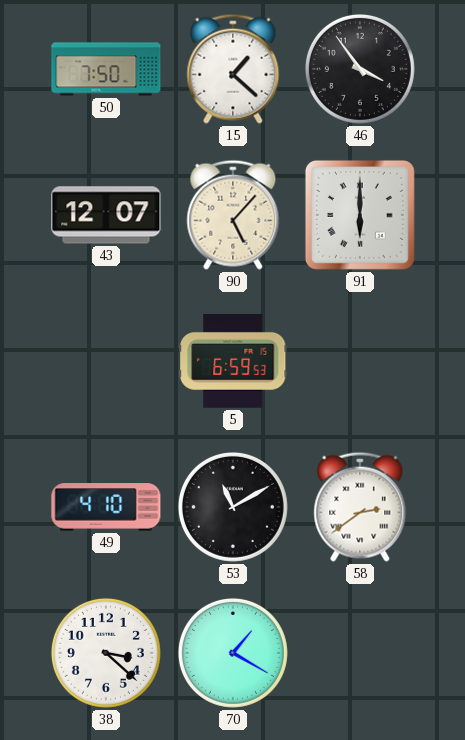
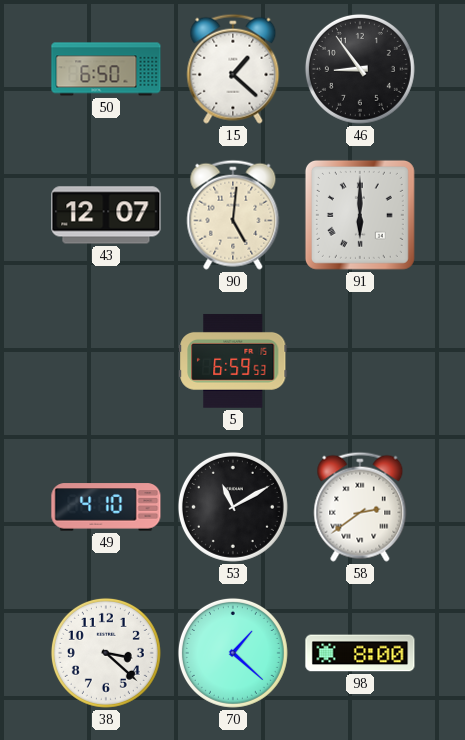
50: 7:50 -> 6:50
46: 3:54 -> 8:54
90: 5:07 -> 5:01
70: 1:20 -> 1:22
98: none -> 8:00
